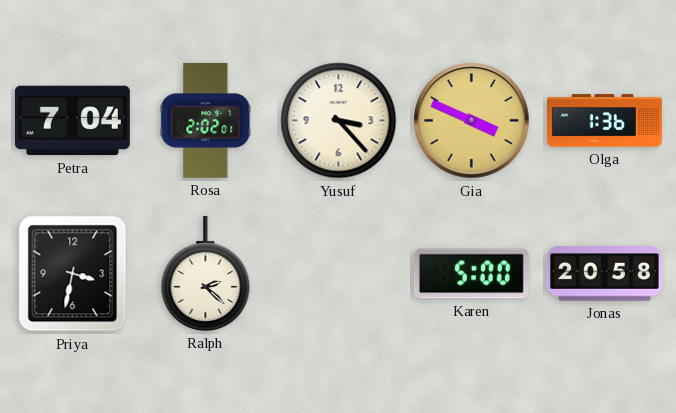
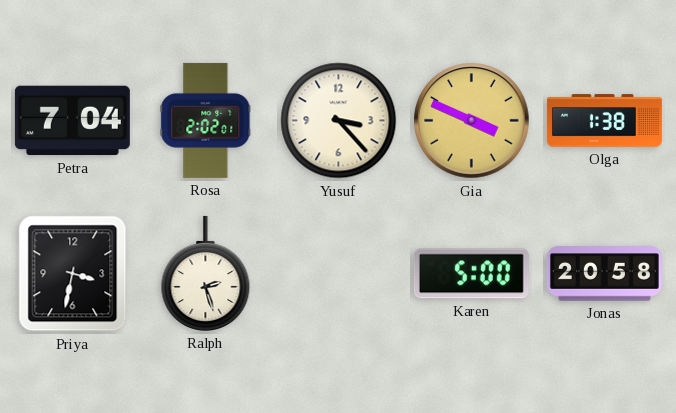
Olga: 1:36 -> 1:38
Ralph: 2:22 -> 2:27
